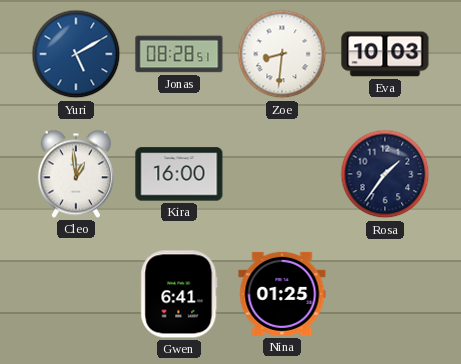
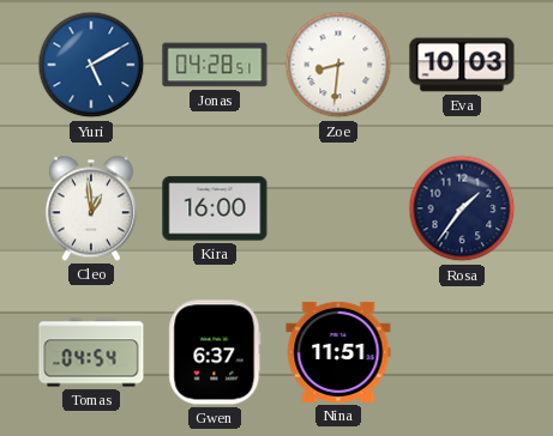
Jonas: 08:28 -> 04:28
Tomas: none -> 04:54
Gwen: 6:41 -> 6:37
Nina: 01:25 -> 11:51
